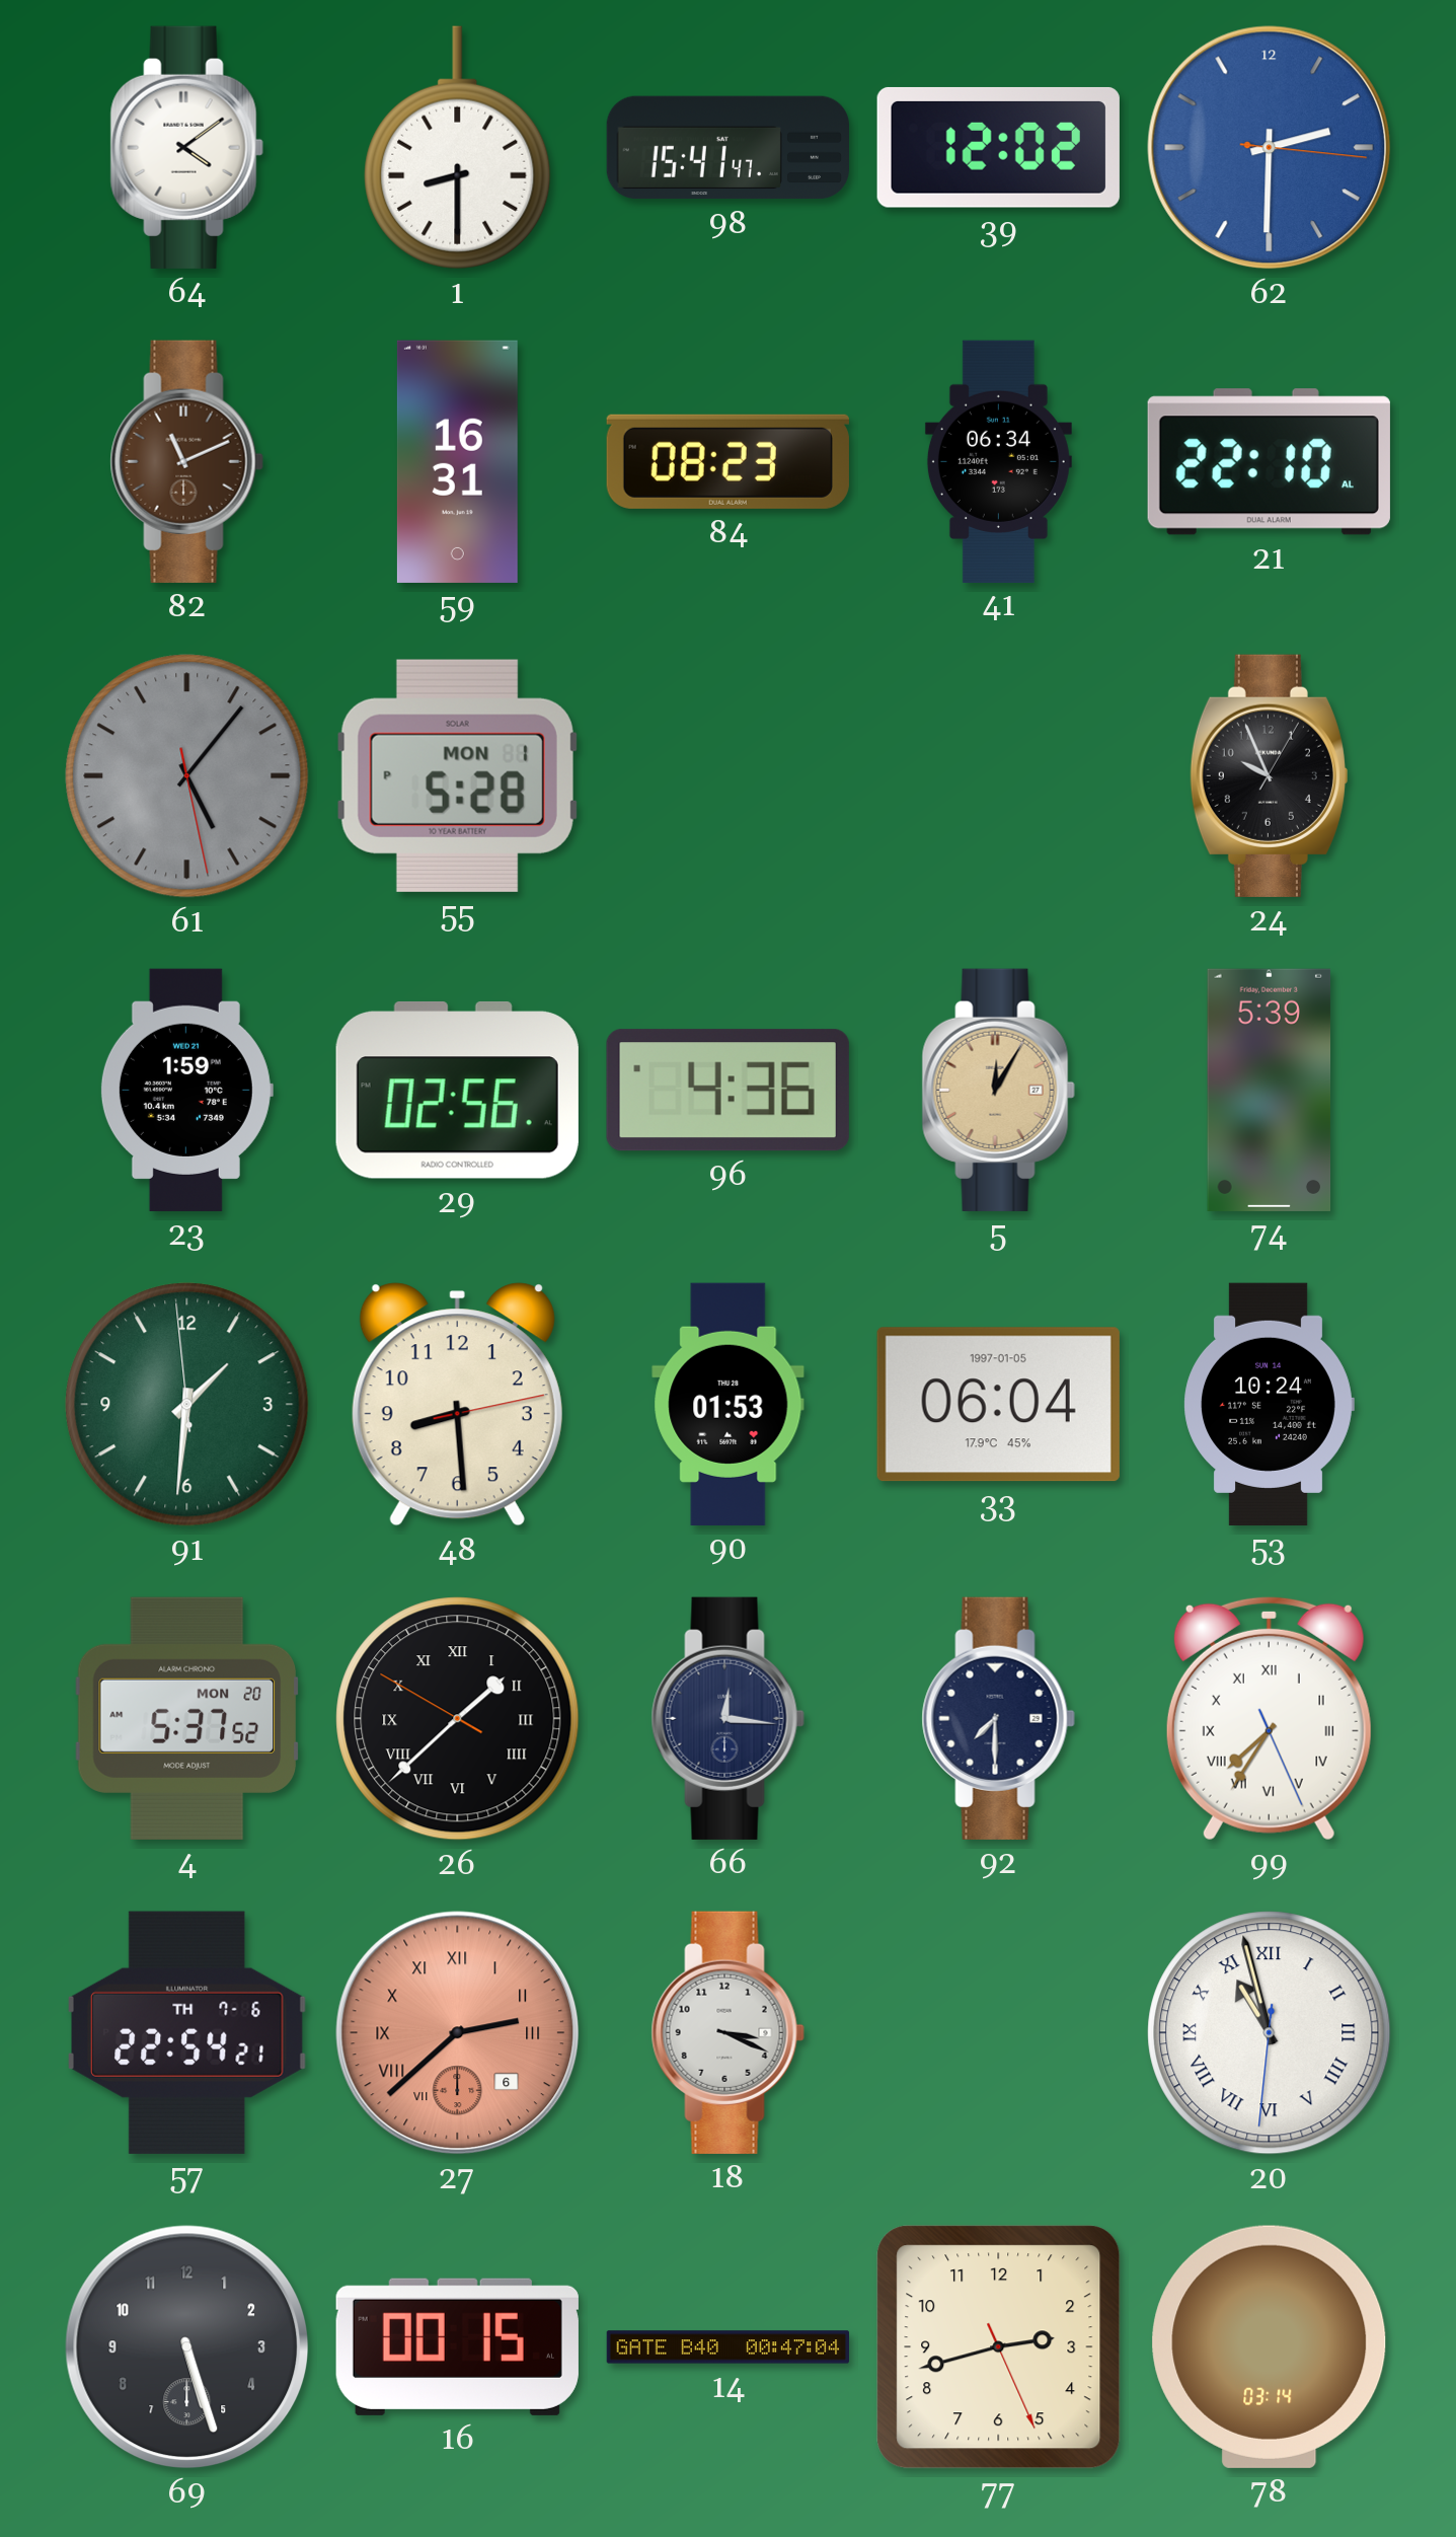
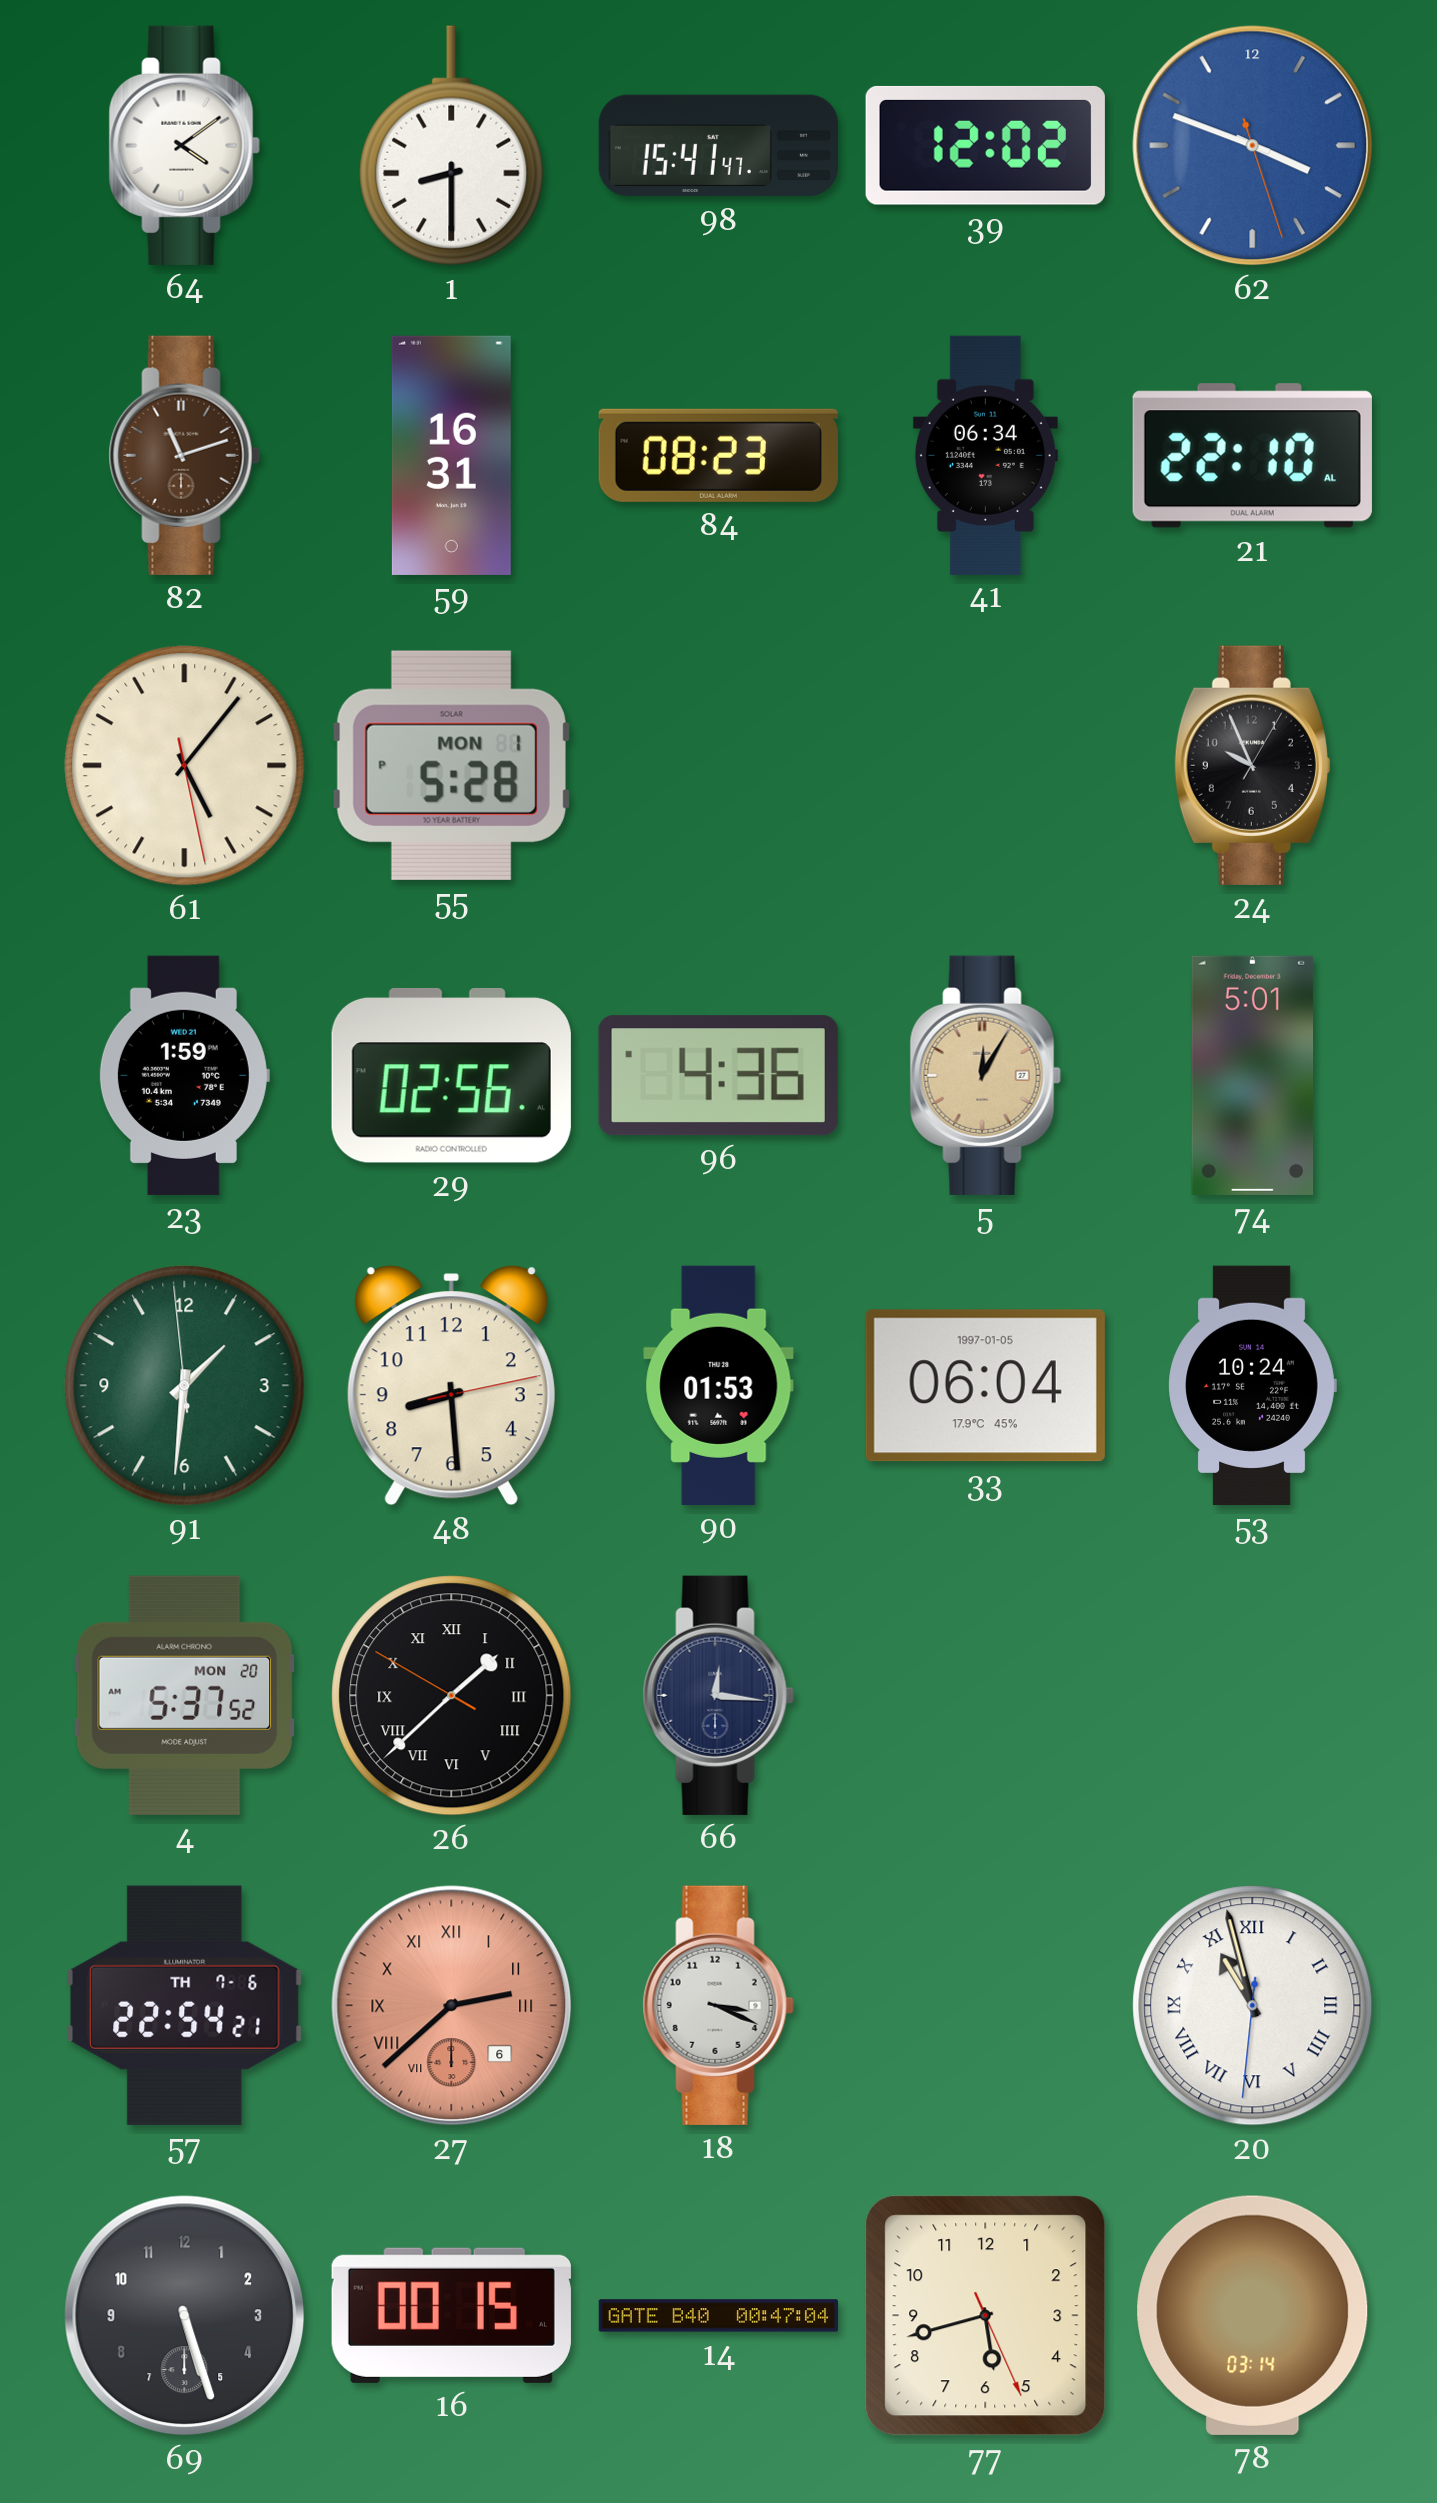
62: 2:30 -> 3:48
82: 11:11 -> 11:12
61 dial: grey -> cream
74: 5:39 -> 5:01
92: 7:30 -> none
99: 7:35 -> none
77: 2:42 -> 5:42
